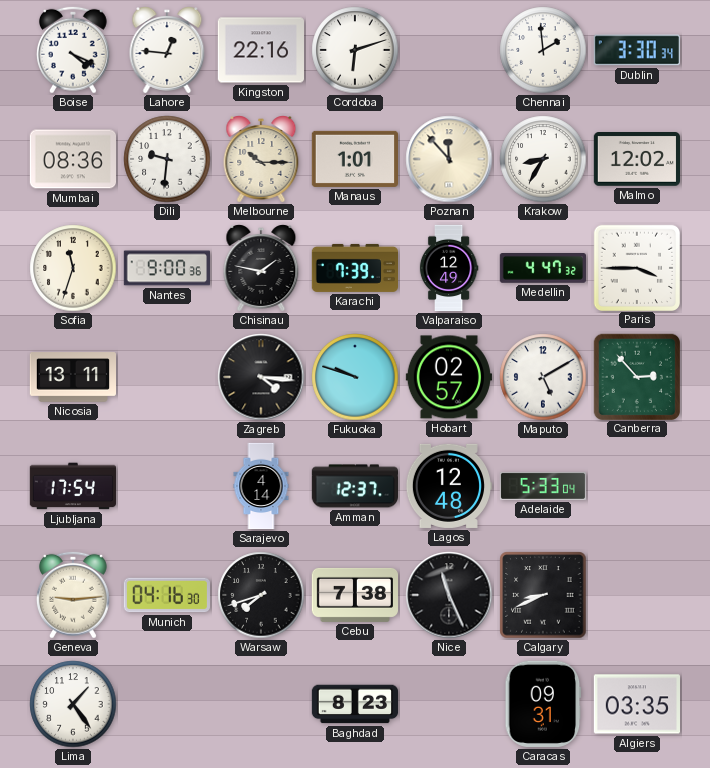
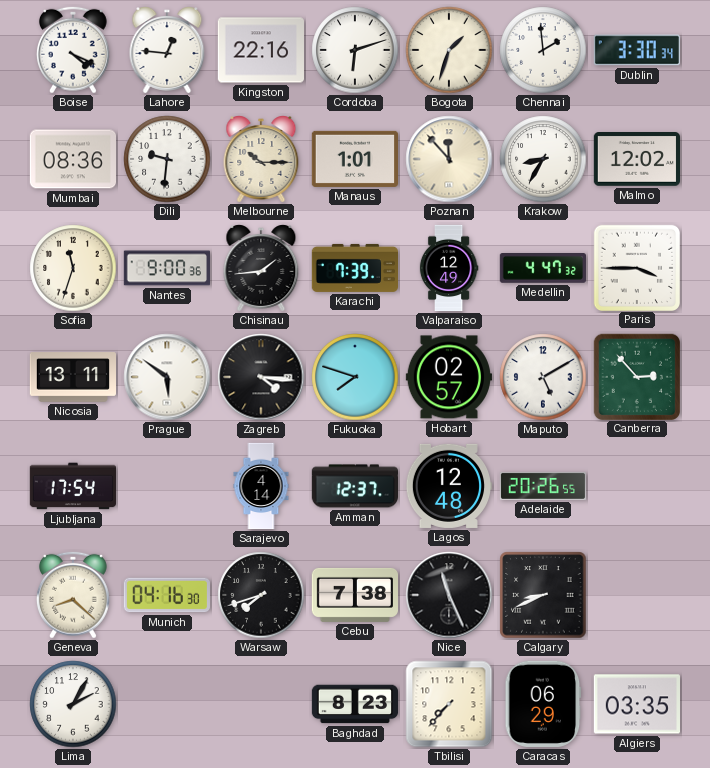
Bogota: none -> 1:33
Chisinau: 1:47 -> 1:44
Prague: none -> 5:51
Fukuoka: 9:48 -> 7:48
Adelaide: 5:33 -> 20:26
Geneva: 9:14 -> 8:22
Lima: 1:24 -> 2:05
Tbilisi: none -> 7:37
Caracas: 09:31 -> 06:29
